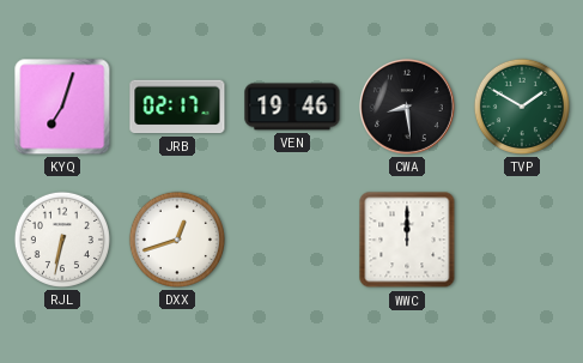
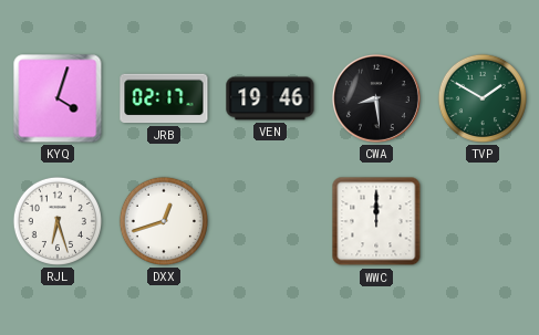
KYQ: 7:03 -> 4:03
RJL: 6:32 -> 6:27
